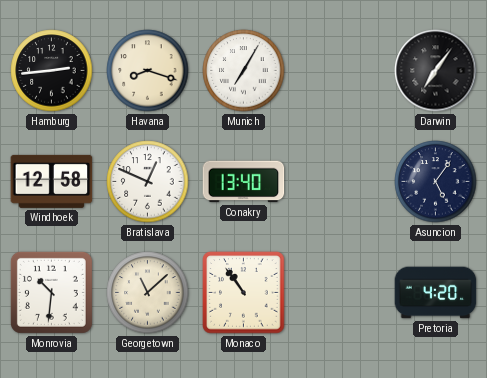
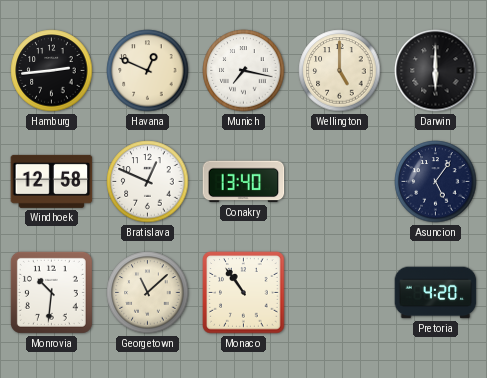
Havana: 8:18 -> 12:49
Munich: 7:05 -> 7:17
Wellington: none -> 5:00
Darwin: 7:06 -> 6:00
